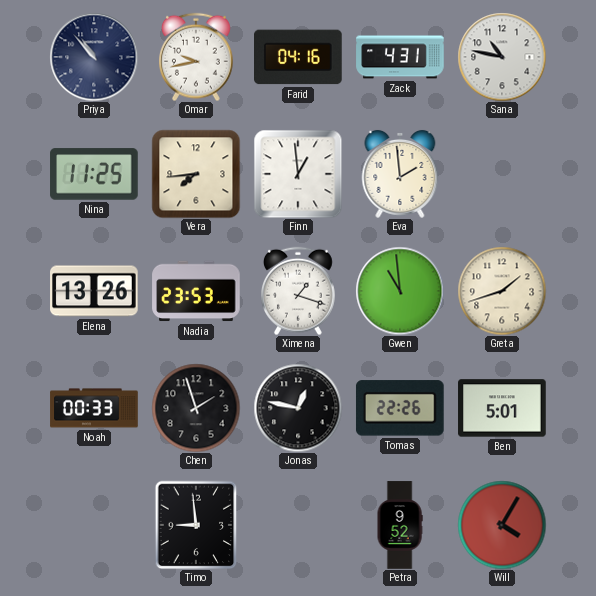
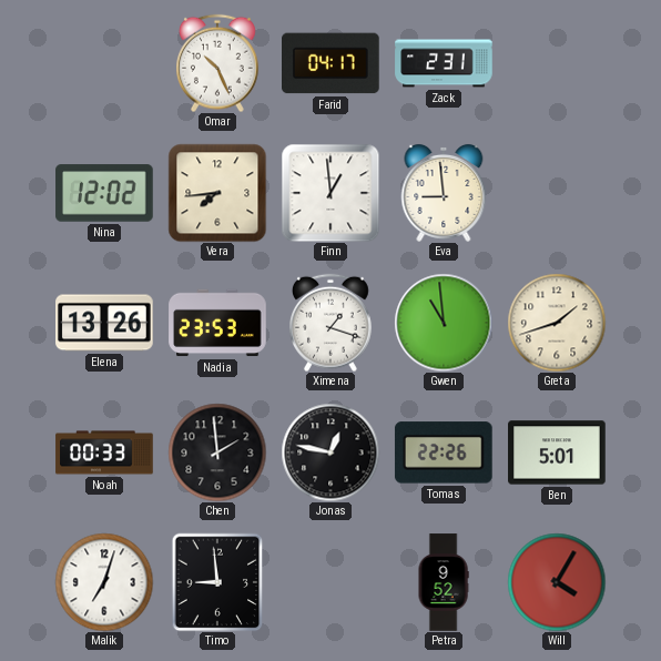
Priya: 10:53 -> none
Omar: 9:43 -> 10:26
Farid: 04:16 -> 04:17
Zack: 4:31 -> 2:31
Sana: 10:47 -> none
Nina: 11:25 -> 12:02
Eva: 1:59 -> 8:59
Chen: 1:57 -> 1:59
Malik: none -> 7:03
